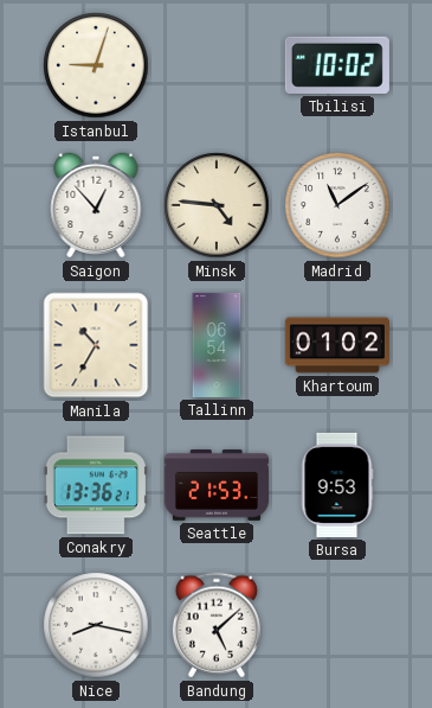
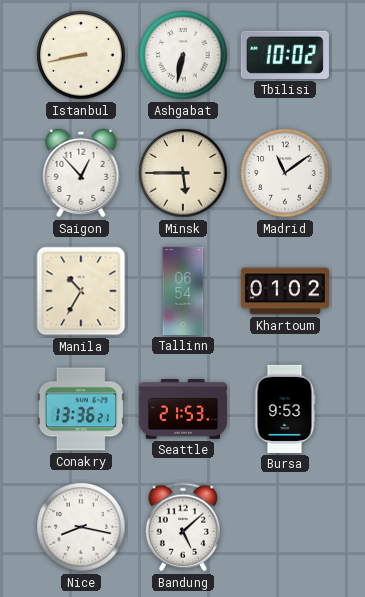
Istanbul: 9:03 -> 8:43
Ashgabat: none -> 6:32
Minsk: 4:46 -> 5:45
